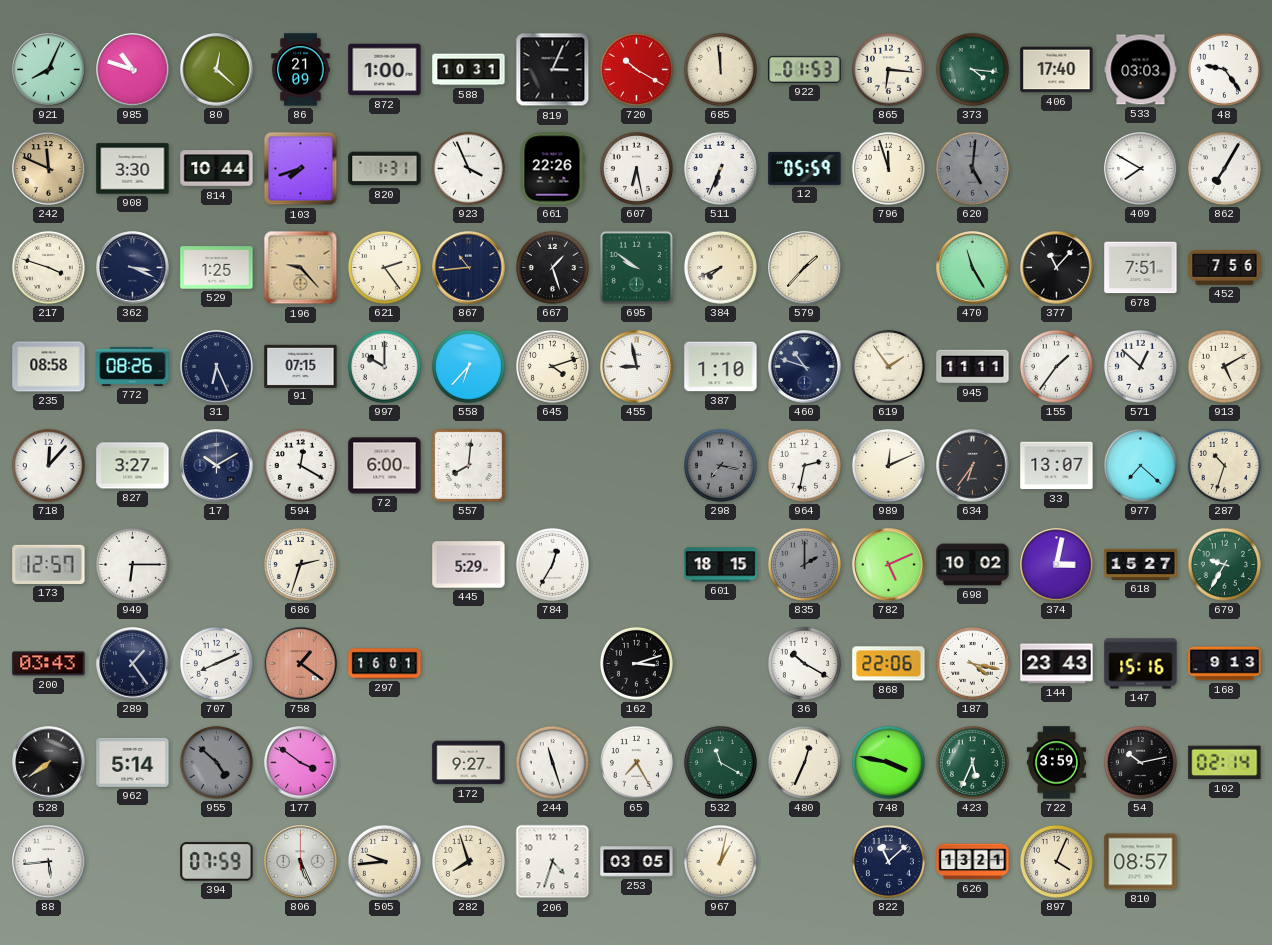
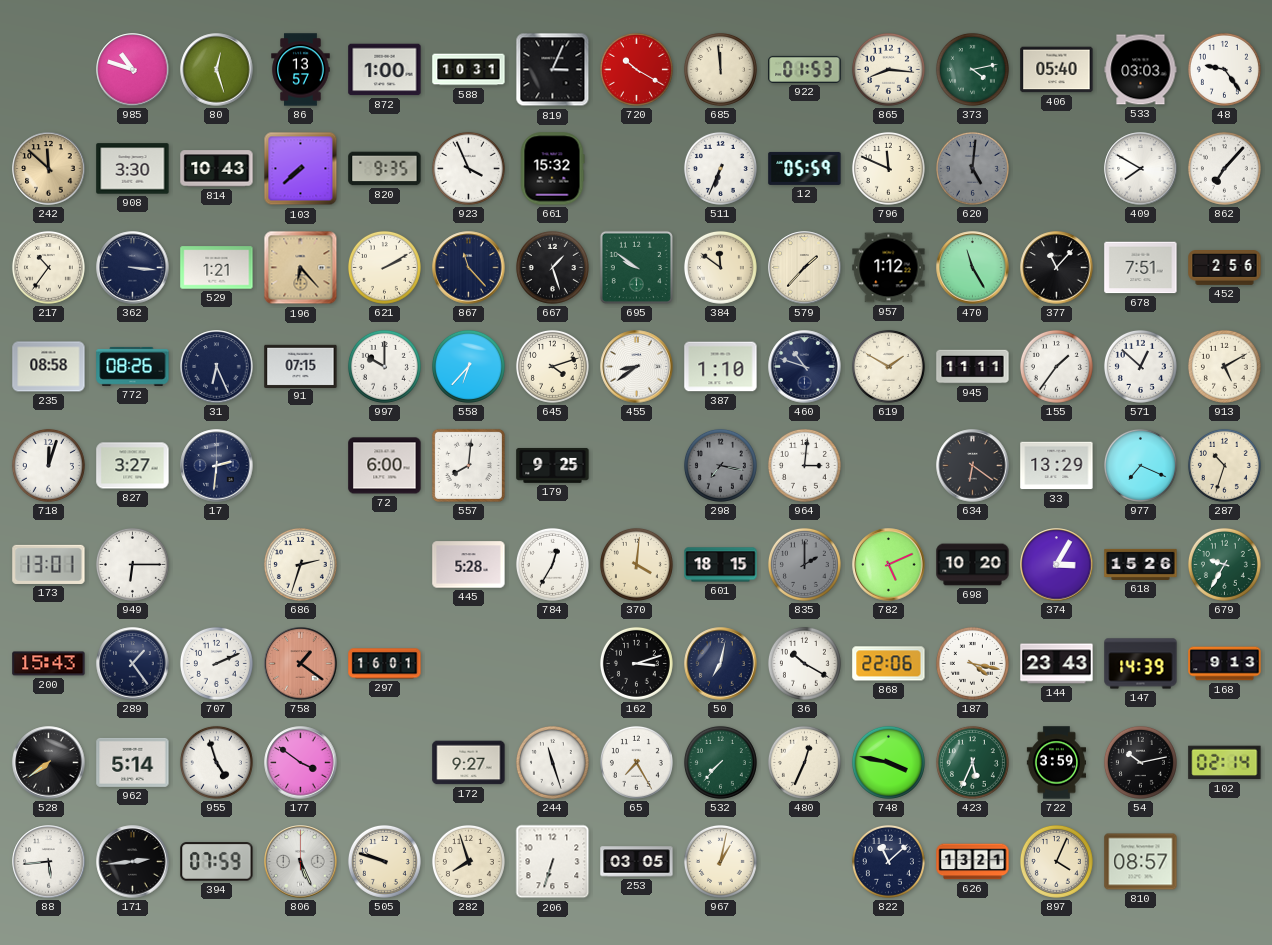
921: 8:04 -> none
80: 12:22 -> 12:27
86: 21:09 -> 13:57
865: 6:16 -> 8:16
373: 4:16 -> 4:13
406: 17:40 -> 05:40
242: 11:49 -> 11:52
814: 10:44 -> 10:43
103: 7:42 -> 7:38
820: 1:31 -> 9:35
661: 22:26 -> 15:32
607: 6:28 -> none
796: 11:57 -> 11:49
862: 7:05 -> 7:07
217: 3:48 -> 10:36
362: 3:19 -> 3:16
529: 1:25 -> 1:21
196: 9:23 -> 6:23
621: 2:24 -> 2:10
867: 10:44 -> 11:23
384: 7:41 -> 11:51
957: none -> 1:12
452: 7:56 -> 2:56
455: 8:58 -> 8:39
619: 1:54 -> 1:50
718: 12:07 -> 12:03
17: 10:10 -> 2:31
594: 12:20 -> none
179: none -> 9:25
964: 2:32 -> 3:01
989: 12:11 -> none
634: 6:36 -> 6:21
33: 13:07 -> 13:29
977: 7:22 -> 7:19
173: 12:57 -> 13:01
445: 5:29 -> 5:28
370: none -> 4:01
698: 10:02 -> 10:20
374: 3:02 -> 3:05
618: 15:27 -> 15:26
200: 03:43 -> 15:43
707: 8:11 -> 2:11
50: none -> 7:02
147: 15:16 -> 14:39
955: 4:52 -> 4:57
955 dial: grey -> white
532: 11:20 -> 7:37
171: none -> 2:44
505: 9:44 -> 9:48
206: 4:33 -> 6:33
